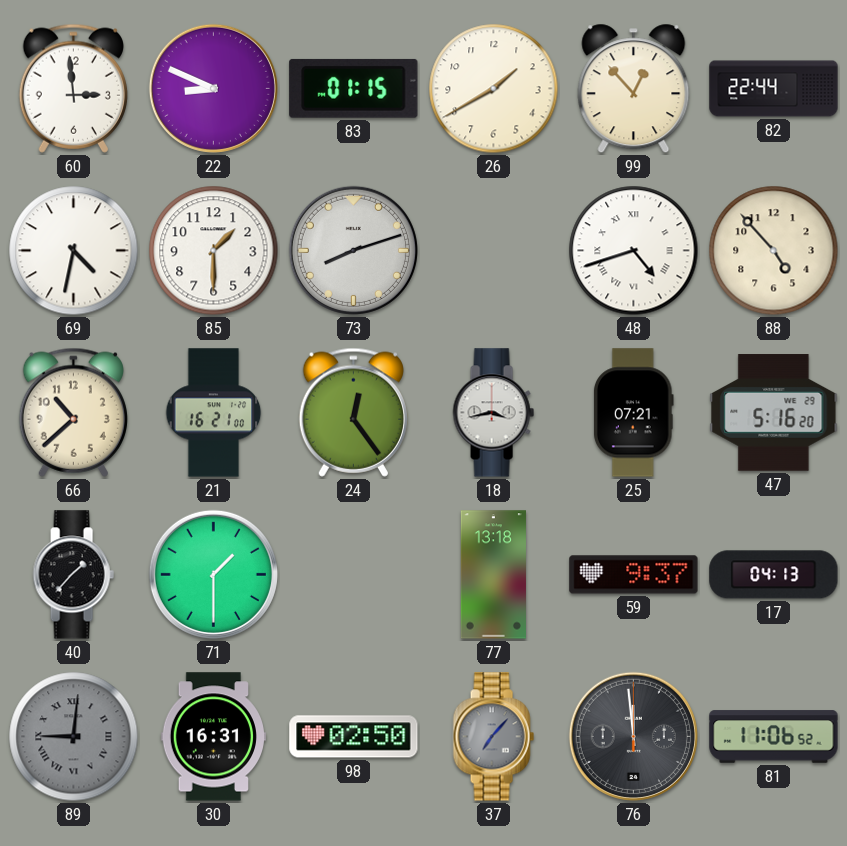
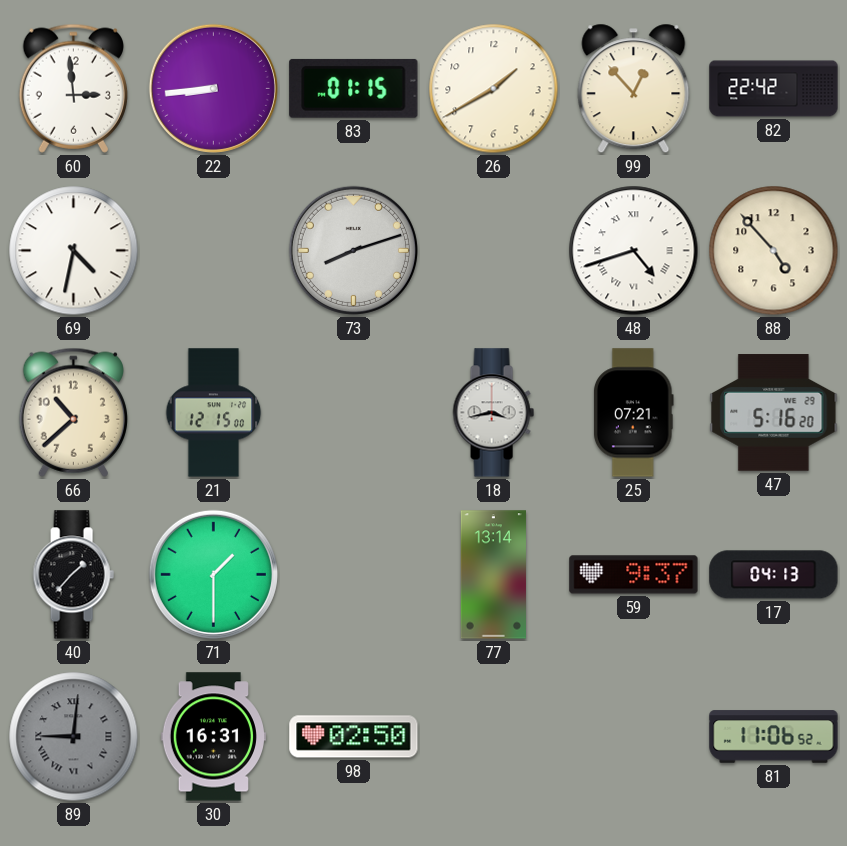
22: 8:49 -> 8:44
82: 22:44 -> 22:42
85: 1:30 -> none
21: 16:21 -> 12:15
24: 12:24 -> none
77: 13:18 -> 13:14
37: 7:07 -> none
76: 11:59 -> none
